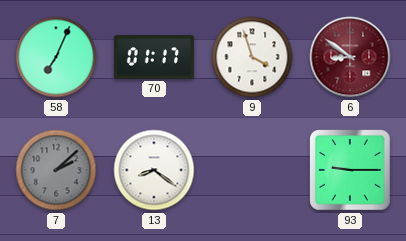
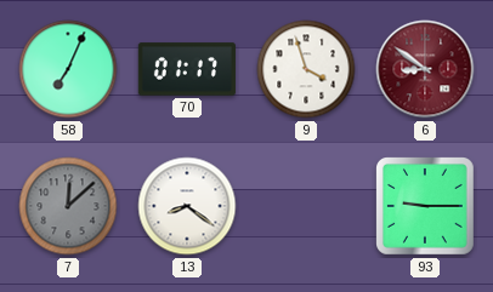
7: 2:08 -> 12:08
